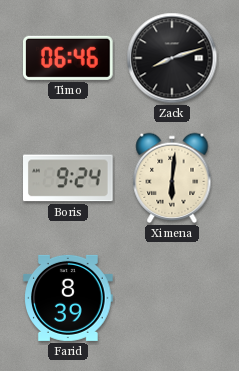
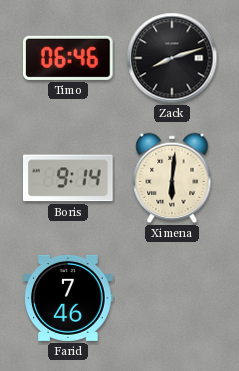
Boris: 9:24 -> 9:14
Farid: 8:39 -> 7:46
